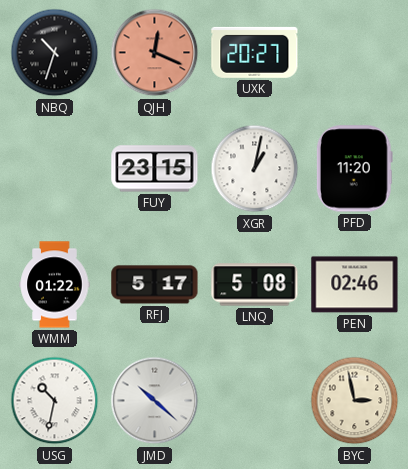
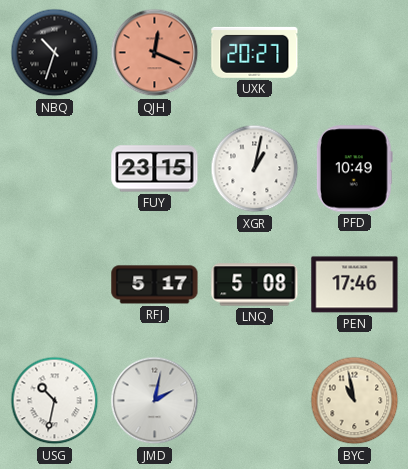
PFD: 11:20 -> 10:49
WMM: 01:22 -> none
PEN: 02:46 -> 17:46
JMD: 10:22 -> 2:02
BYC: 2:58 -> 10:58
